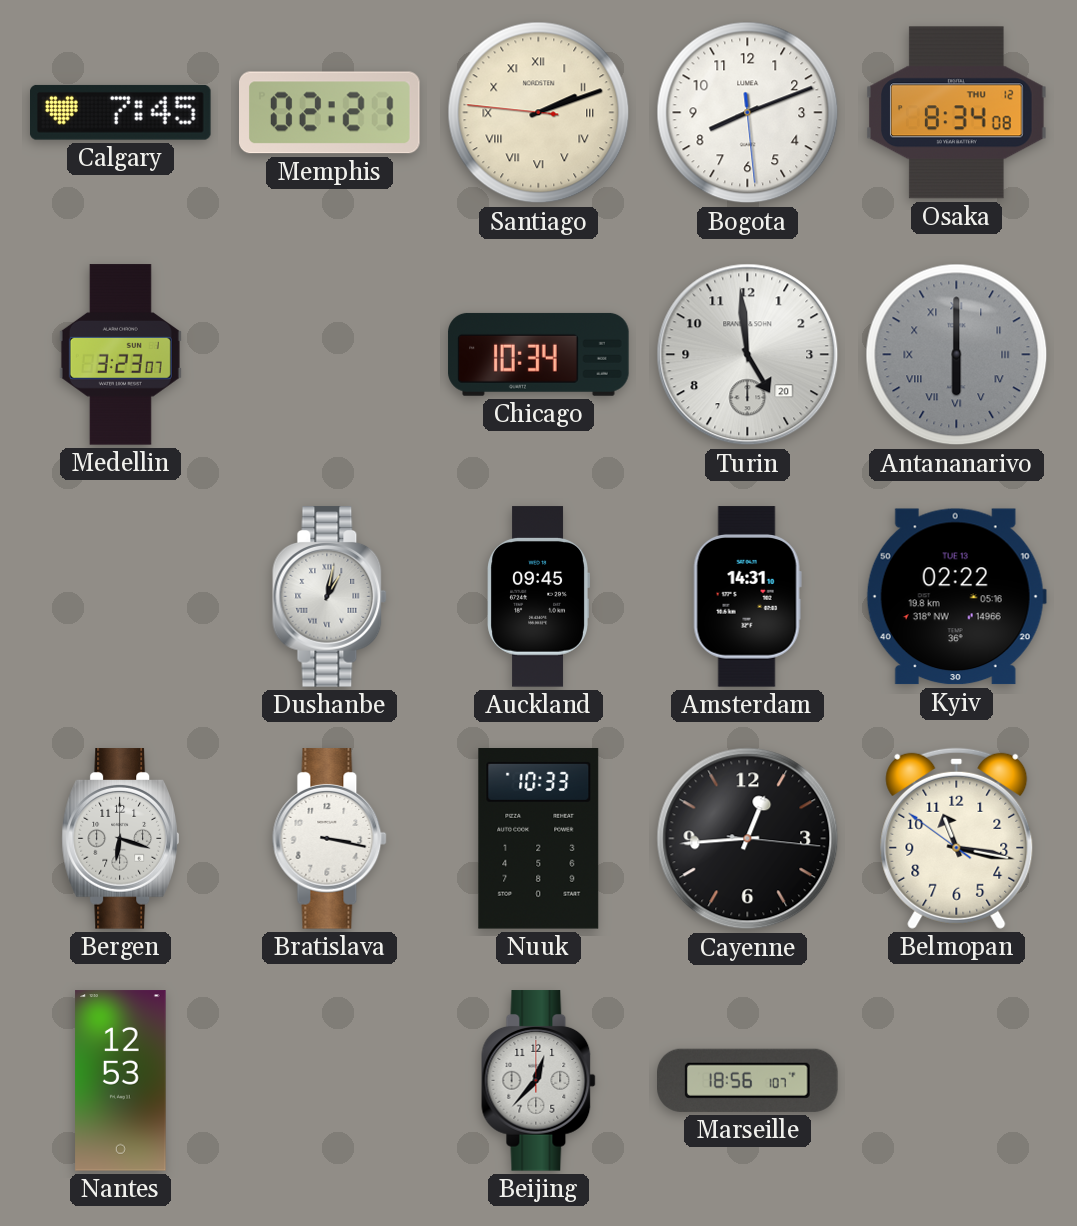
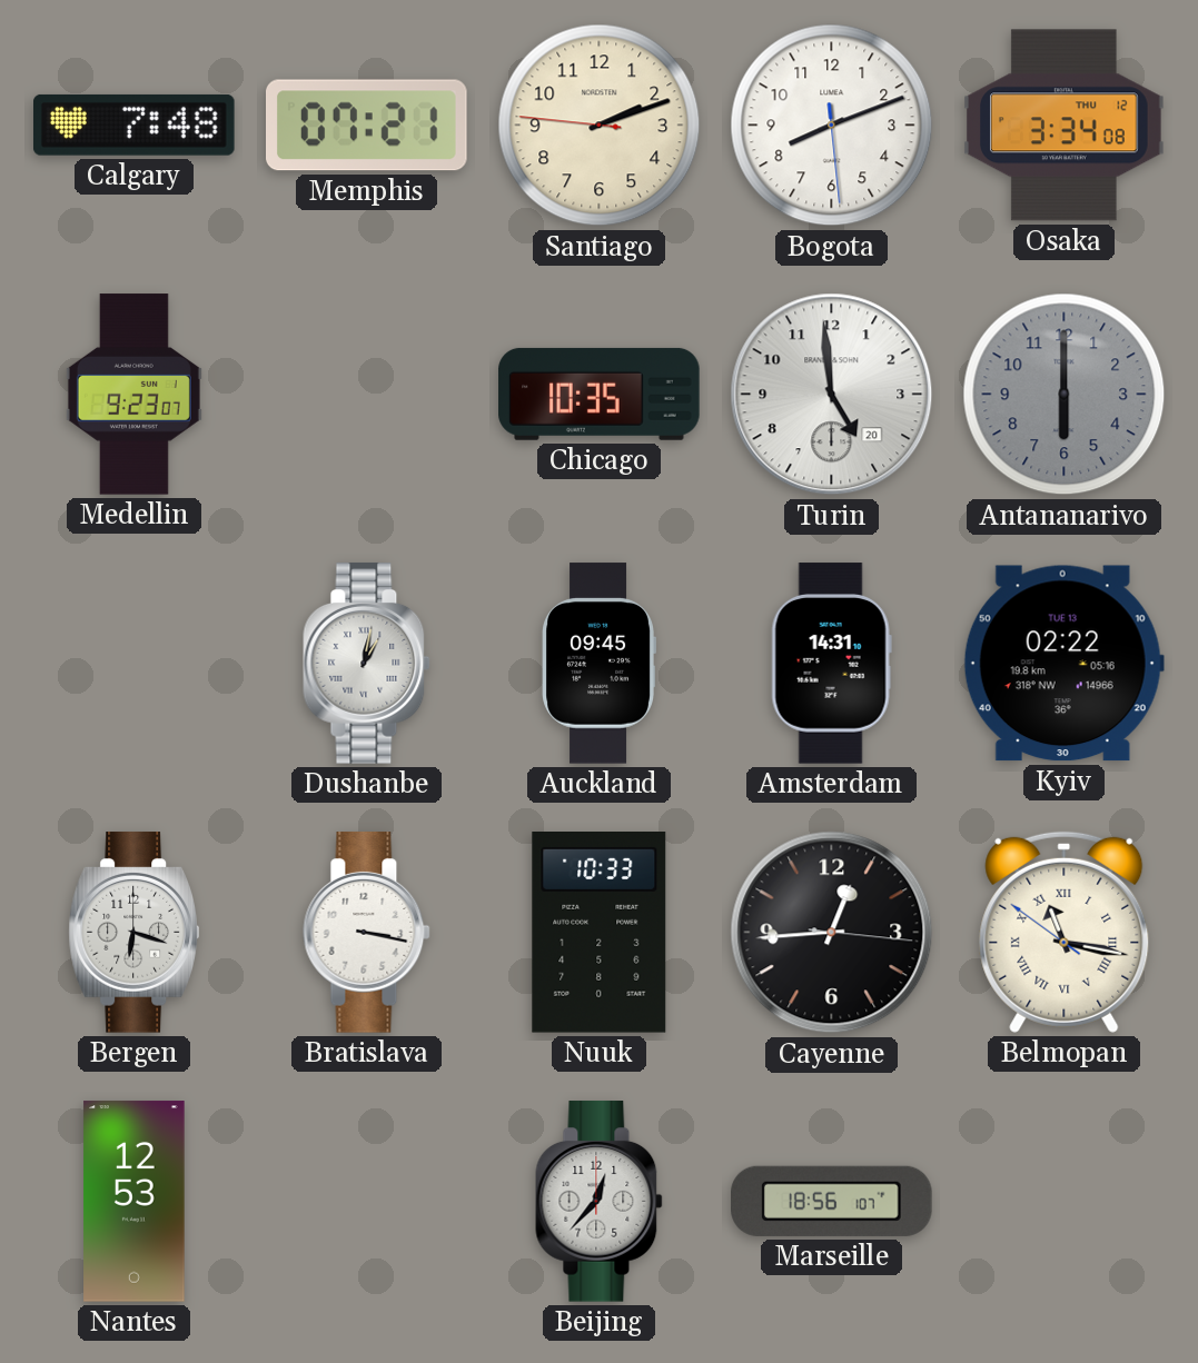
Calgary: 7:45 -> 7:48
Memphis: 02:21 -> 07:21
Santiago numerals: Roman -> Arabic
Osaka: 8:34 -> 3:34
Medellin: 3:23 -> 9:23
Chicago: 10:34 -> 10:35
Antananarivo numerals: Roman -> Arabic
Belmopan numerals: Arabic -> Roman
